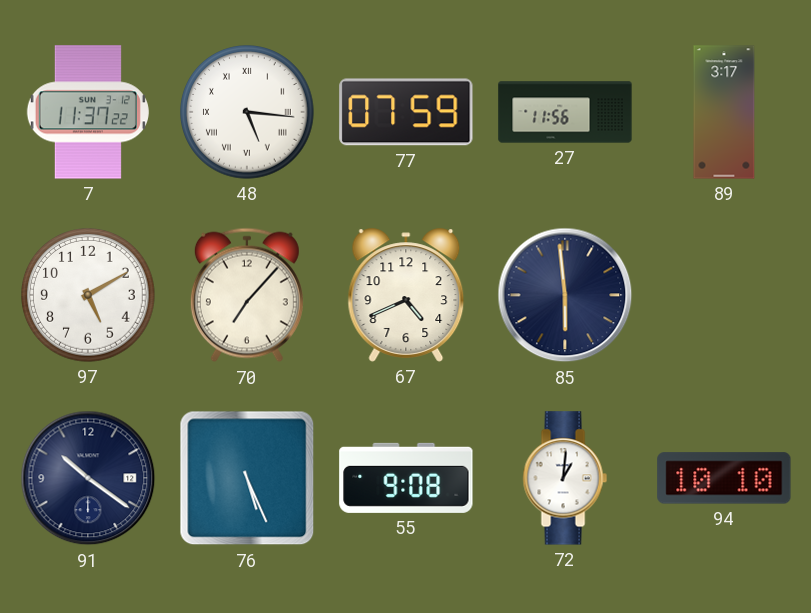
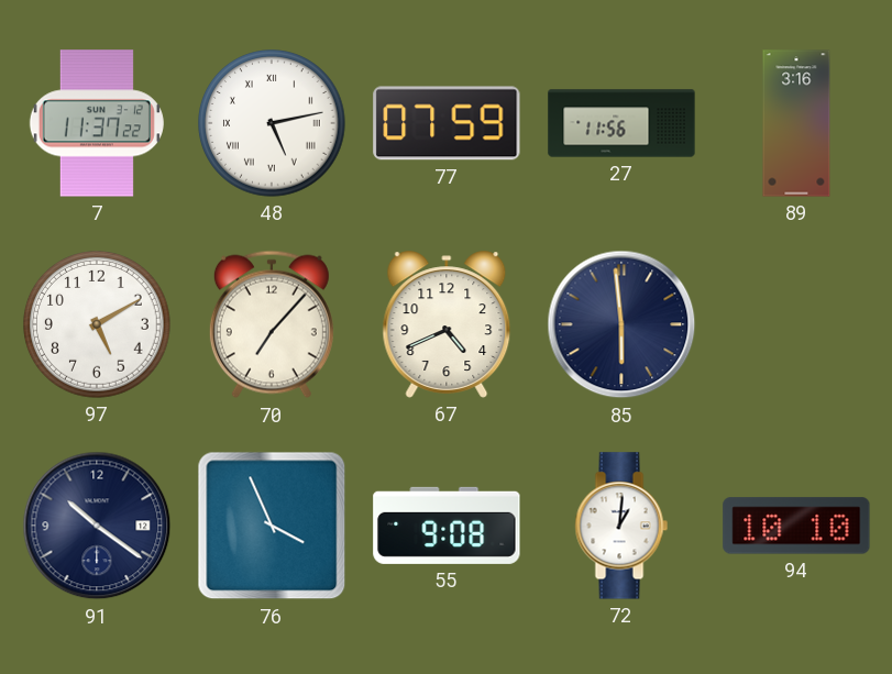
48: 5:16 -> 5:13
89: 3:17 -> 3:16
76: 5:26 -> 3:56
